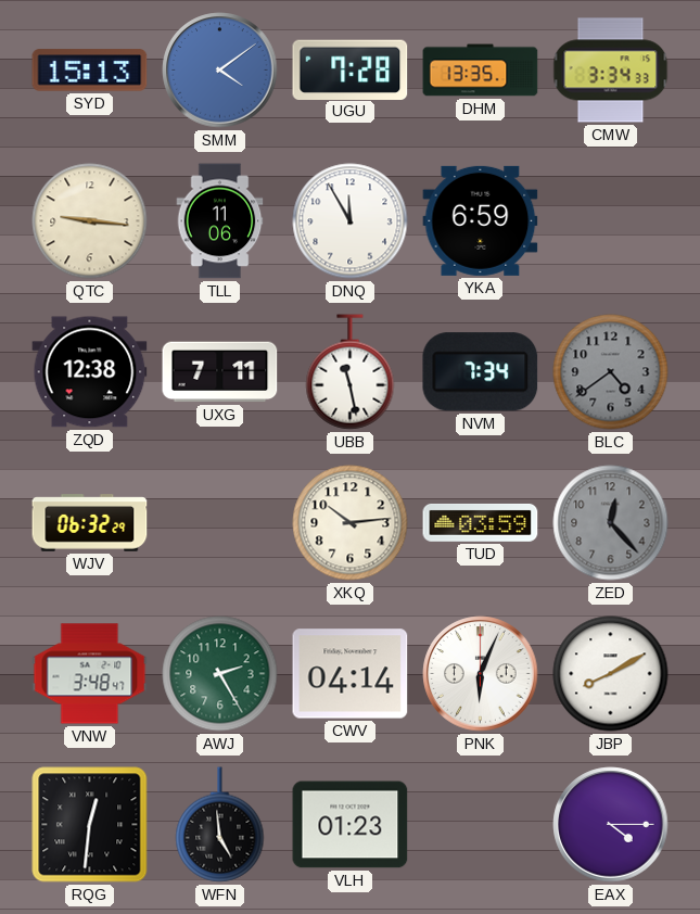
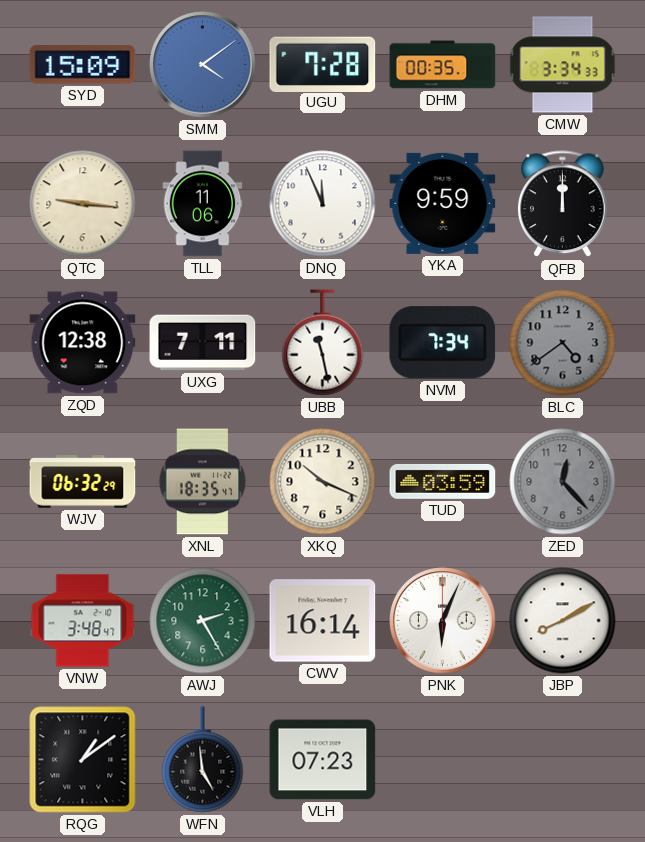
SYD: 15:13 -> 15:09
DHM: 13:35 -> 00:35
DNQ: 11:55 -> 11:56
YKA: 6:59 -> 9:59
QFB: none -> 12:00
XNL: none -> 18:35
XKQ: 10:14 -> 10:19
CWV: 04:14 -> 16:14
RQG: 12:31 -> 1:09
VLH: 01:23 -> 07:23
EAX: 4:15 -> none
